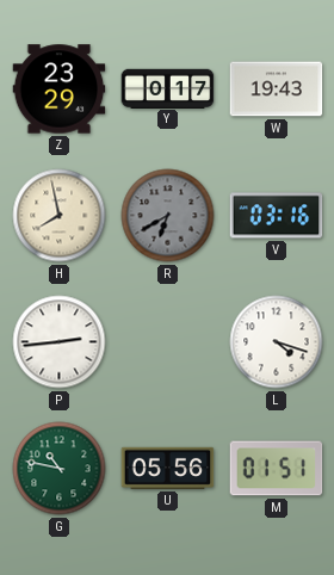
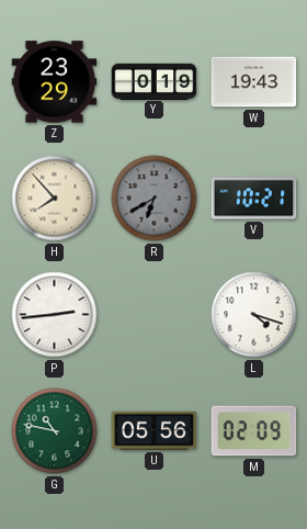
Y: 0:17 -> 0:19
H: 7:58 -> 7:53
V: 03:16 -> 10:21
M: 01:51 -> 02:09
